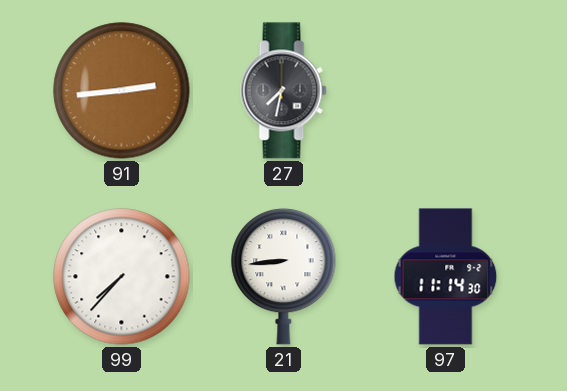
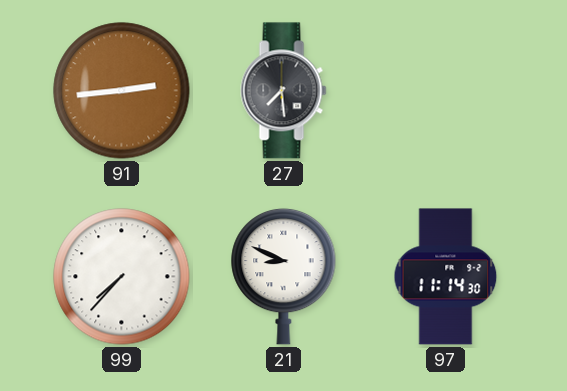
27: 7:32 -> 7:29
21: 8:44 -> 8:49
